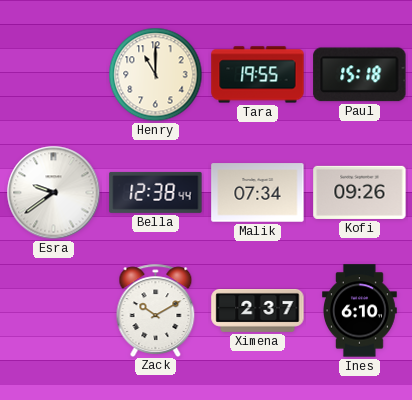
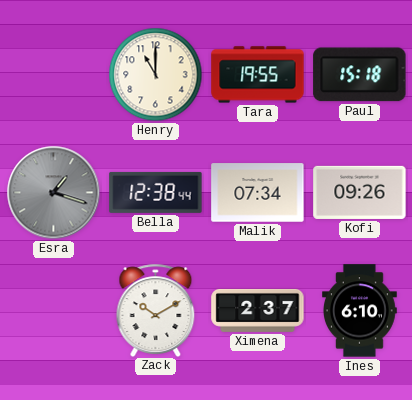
Esra: 9:39 -> 1:18
Esra dial: white -> grey
